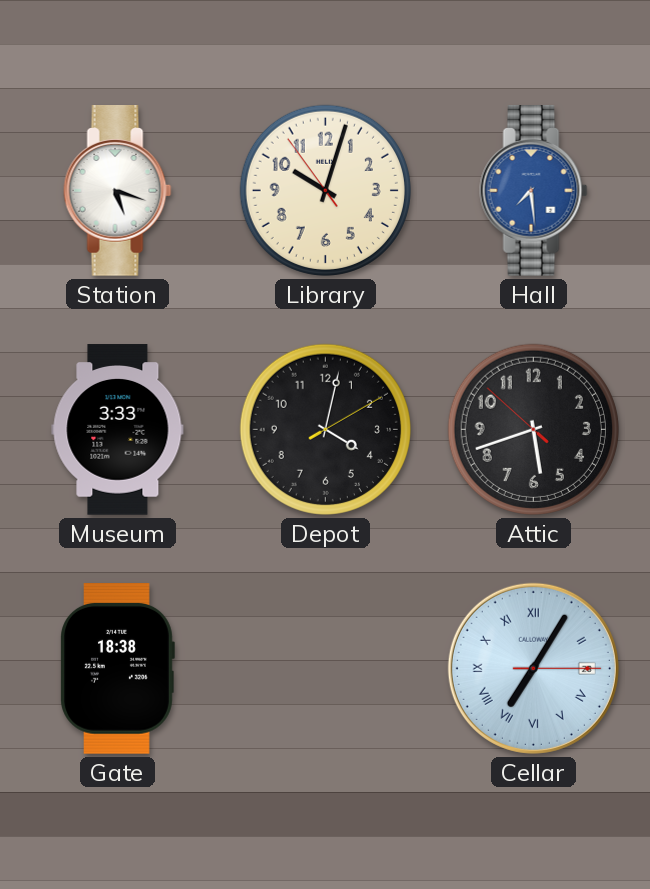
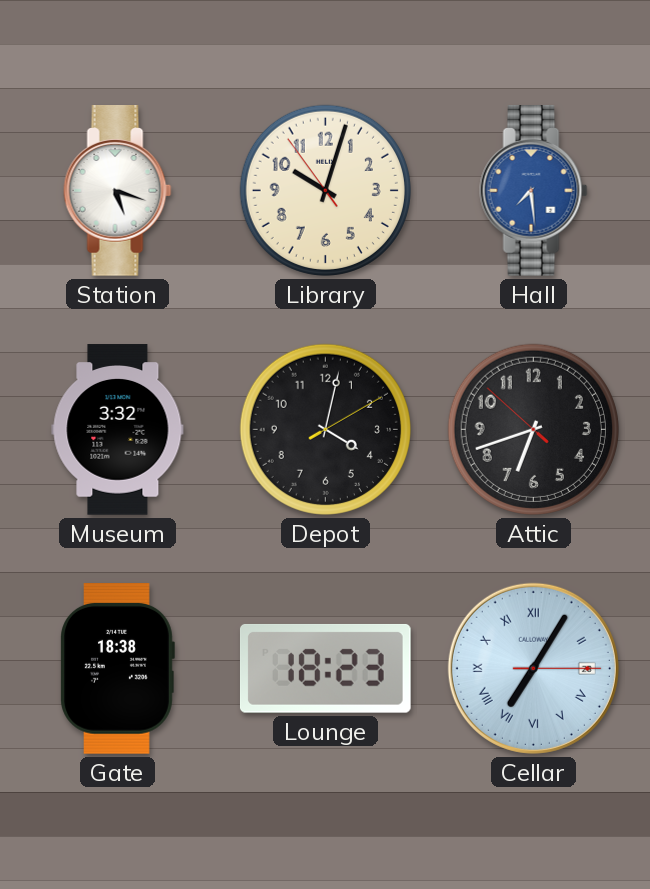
Museum: 3:33 -> 3:32
Attic: 5:41 -> 6:41
Lounge: none -> 18:23
